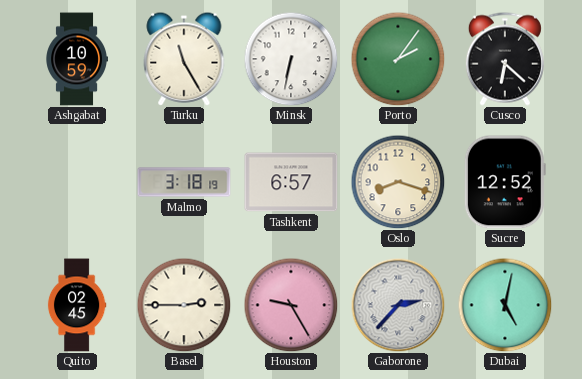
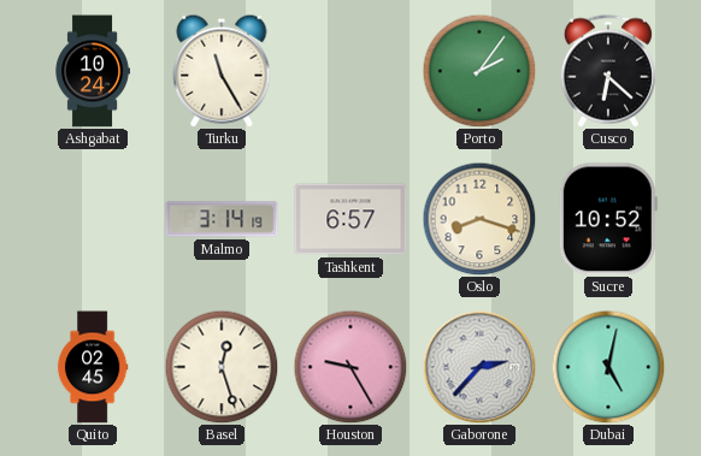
Ashgabat: 10:59 -> 10:24
Minsk: 6:32 -> none
Malmo: 3:18 -> 3:14
Sucre: 12:52 -> 10:52
Basel: 2:45 -> 12:27
